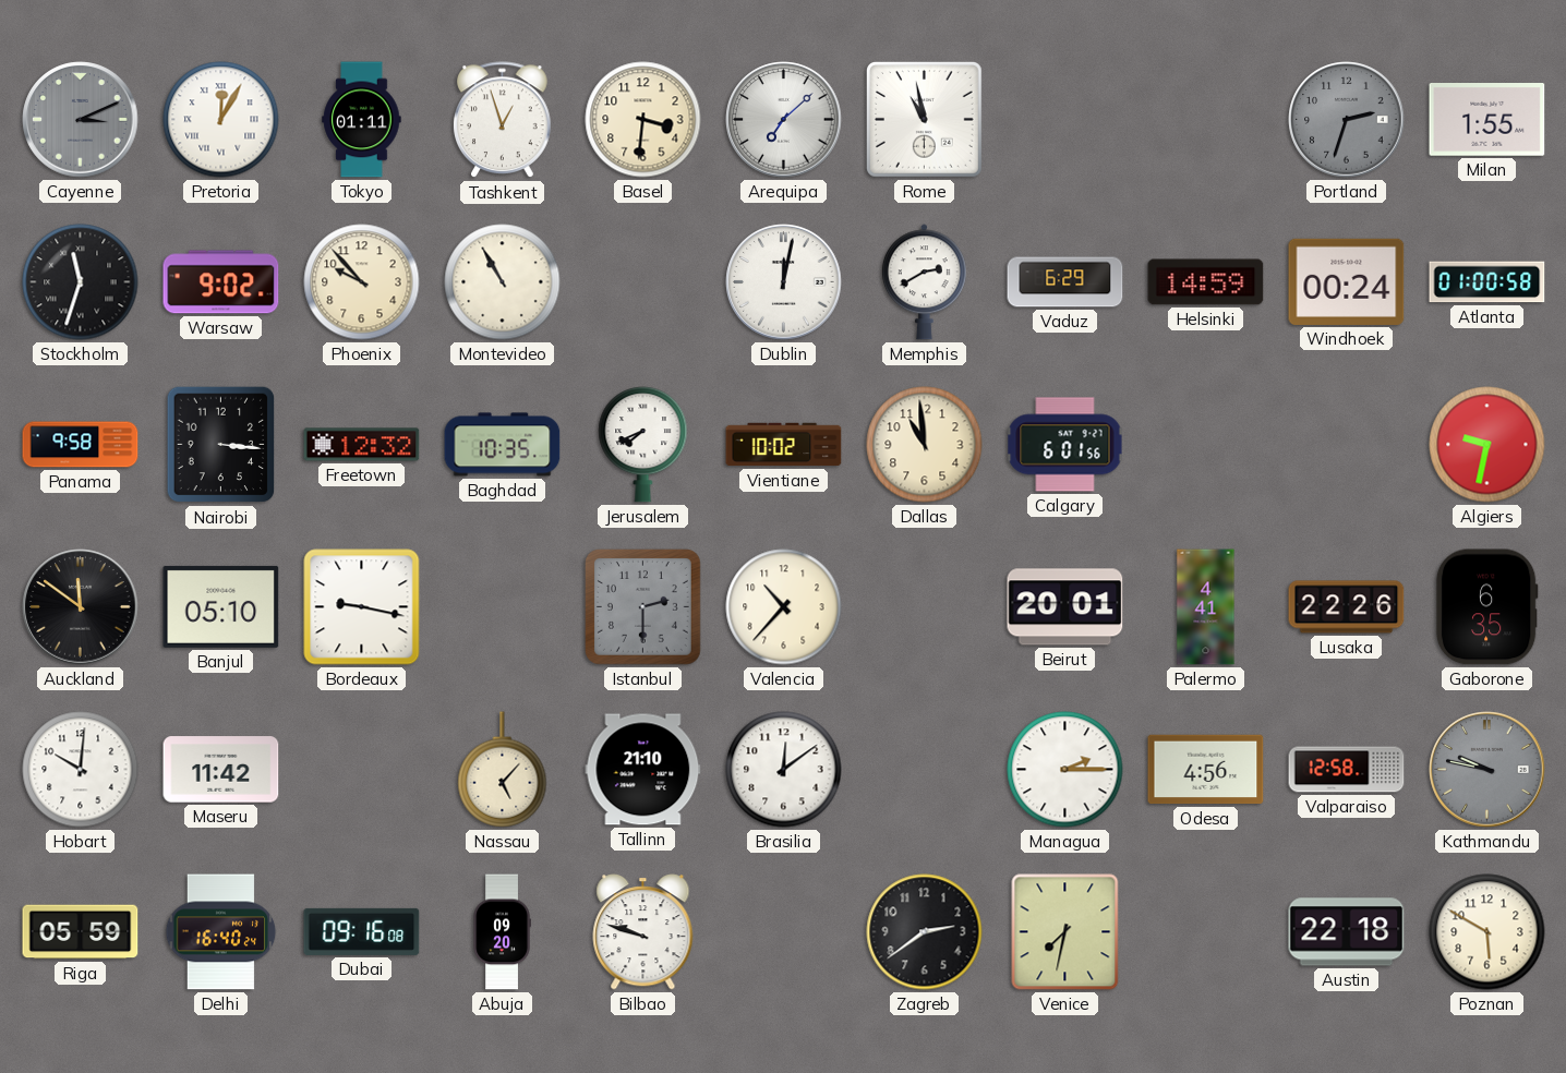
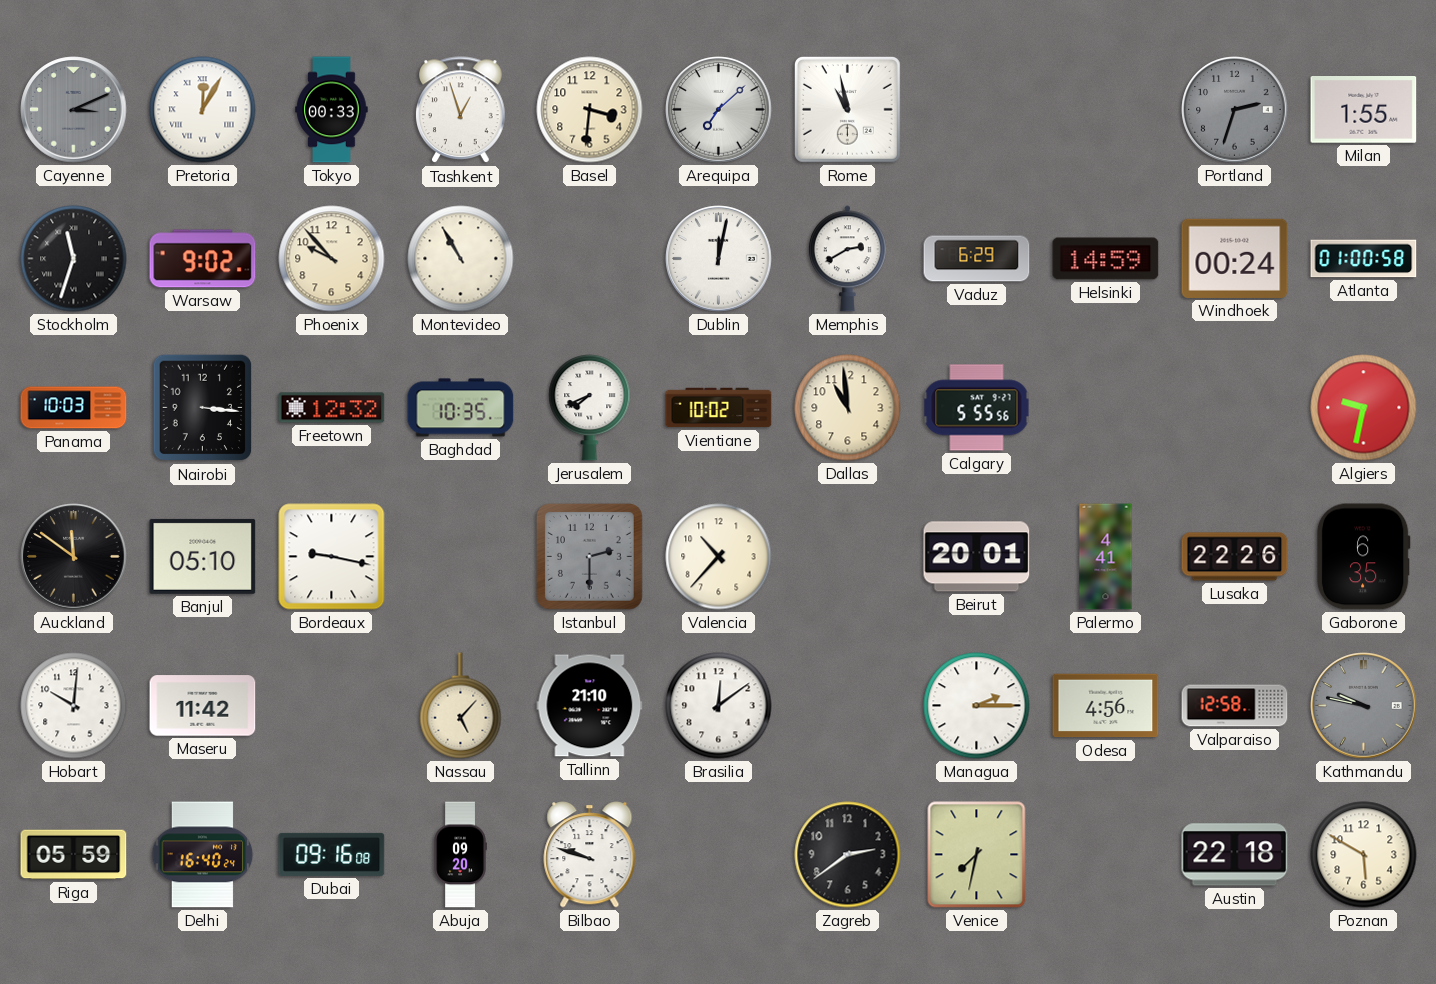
Tokyo: 01:11 -> 00:33
Panama: 9:58 -> 10:03
Calgary: 6:01 -> 5:55
